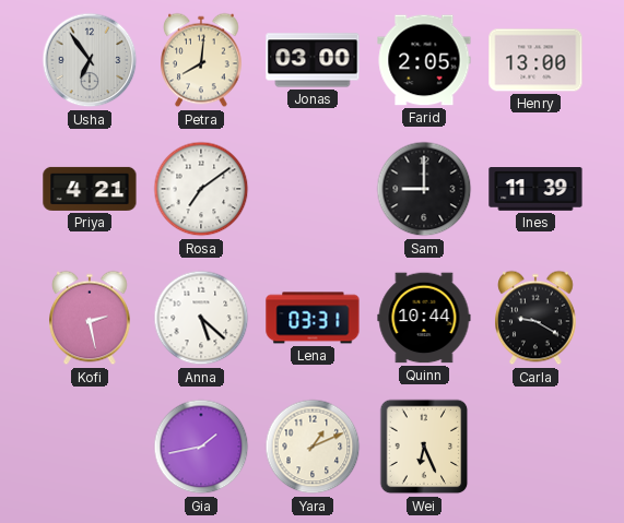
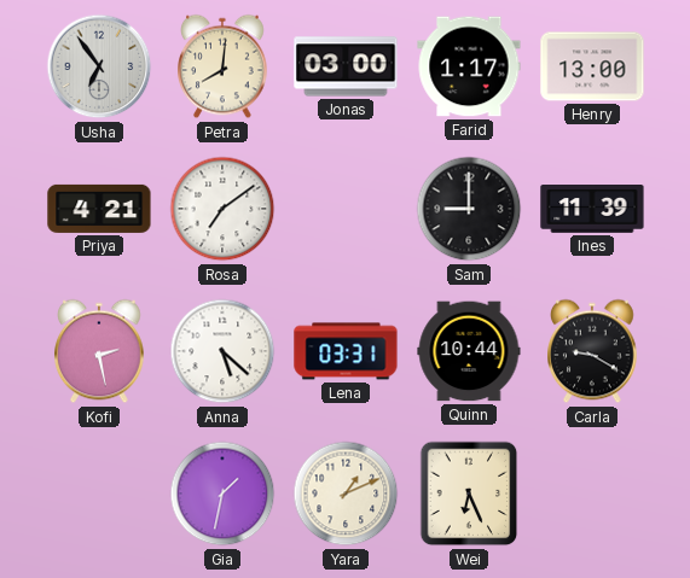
Farid: 2:05 -> 1:17
Gia: 1:43 -> 1:32
